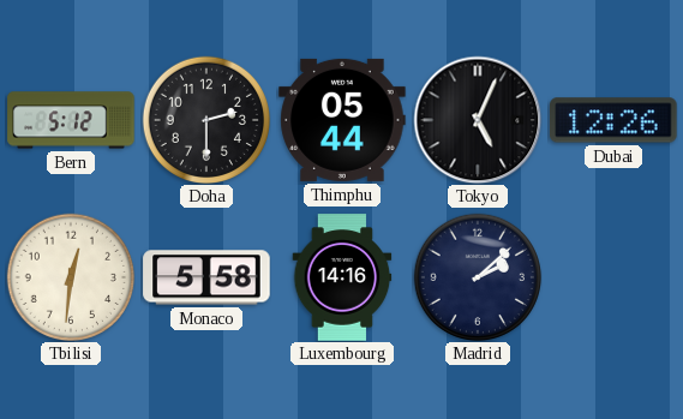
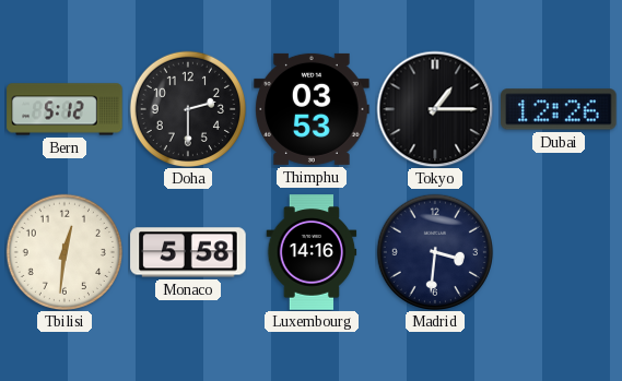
Thimphu: 05:44 -> 03:53
Tokyo: 5:04 -> 1:15
Madrid: 2:08 -> 3:31
